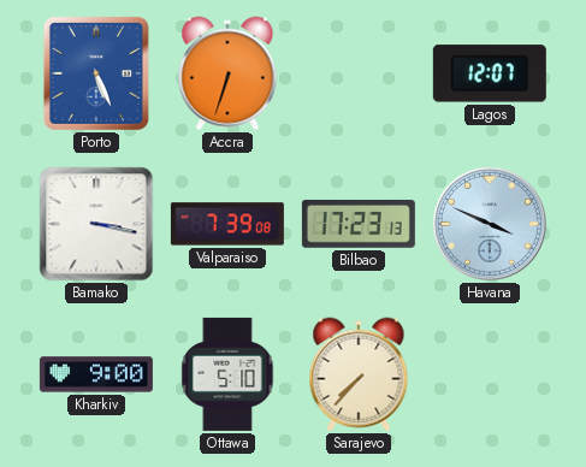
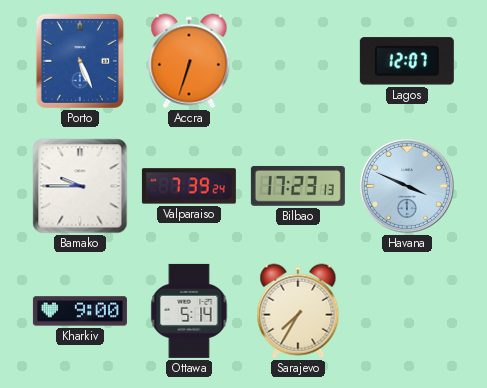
Bamako: 3:17 -> 9:45
Valparaiso: 7:39:08 -> 7:39:24
Ottawa: 5:10 -> 5:14
Sarajevo: 7:37 -> 7:35
